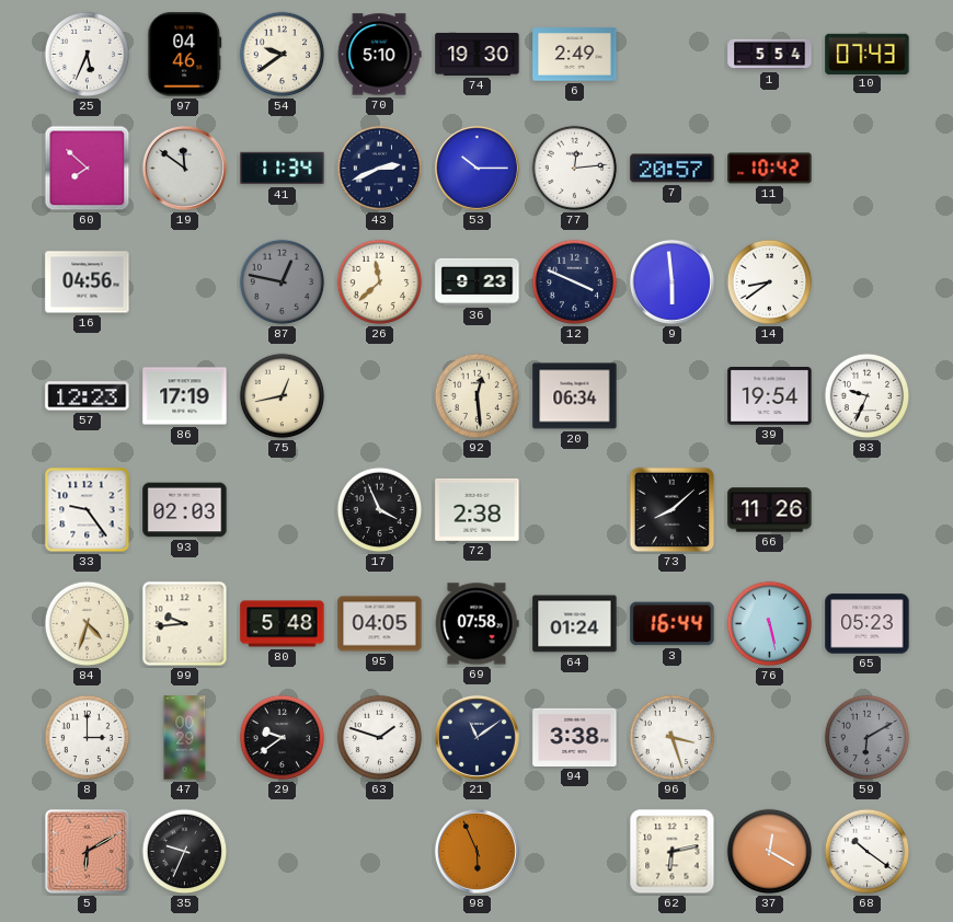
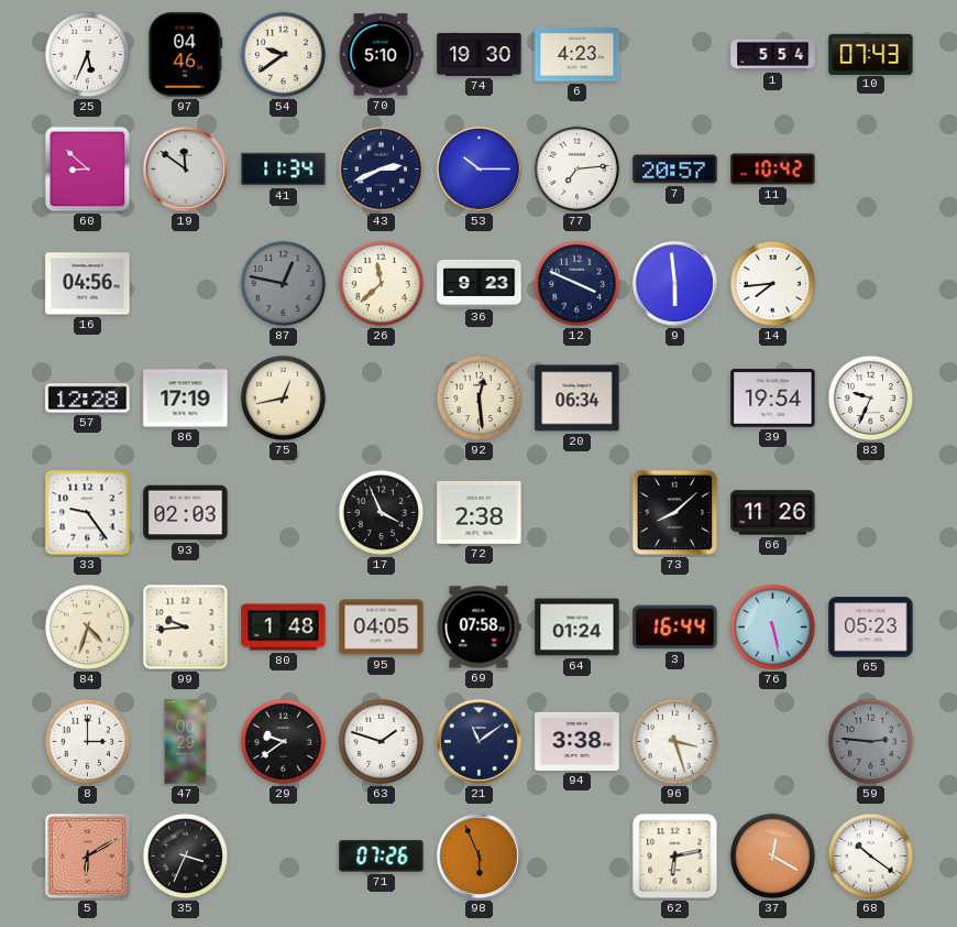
6: 2:49 -> 4:23
60: 7:52 -> 8:52
77: 12:14 -> 7:14
14: 8:39 -> 7:44
57: 12:23 -> 12:28
80: 5:48 -> 1:48
59: 6:10 -> 2:46
35: 9:34 -> 3:34
71: none -> 07:26
